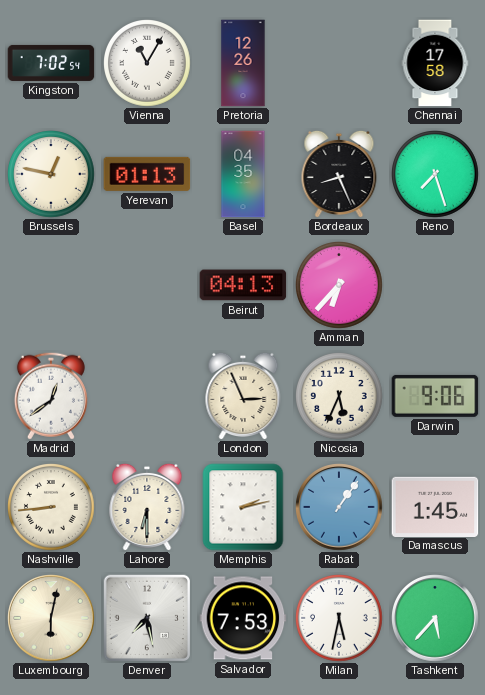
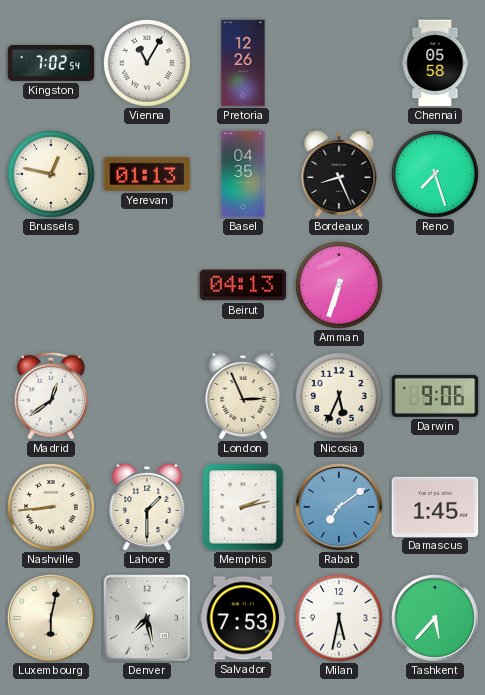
Chennai: 17:58 -> 05:58
Amman: 6:37 -> 6:33
Lahore: 6:30 -> 1:30
Rabat: 1:06 -> 7:09
